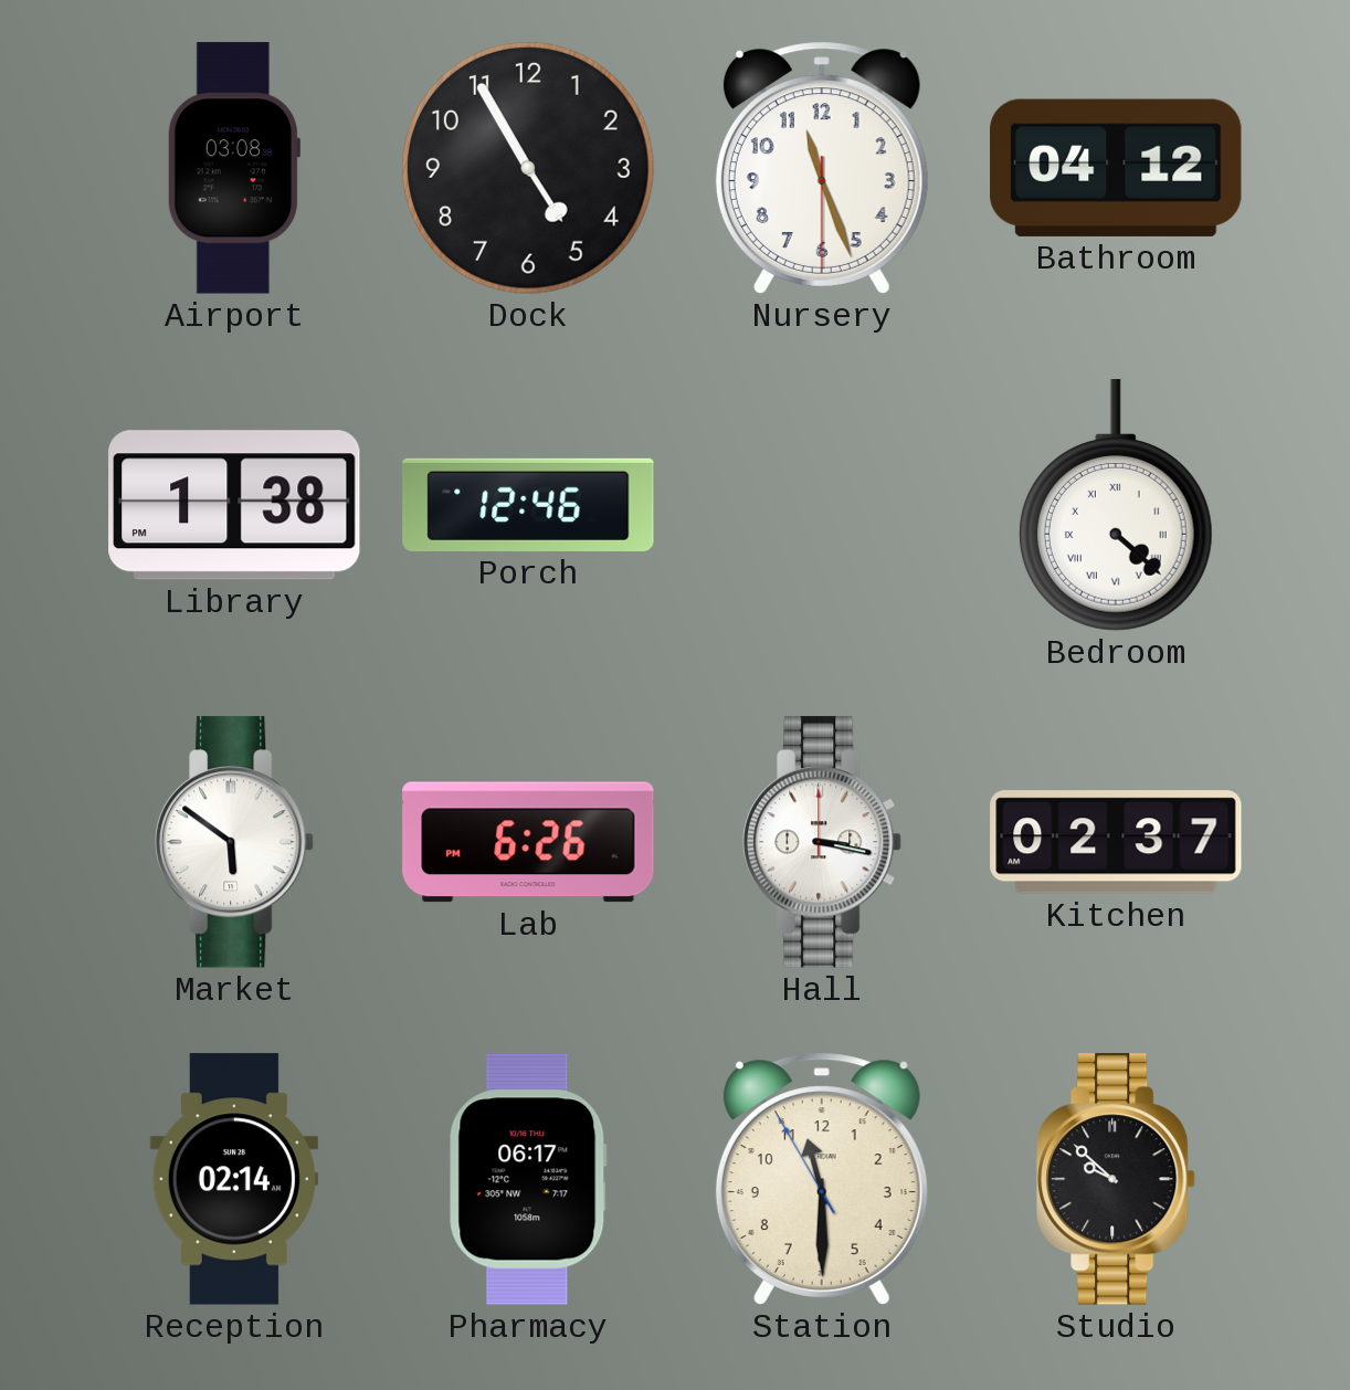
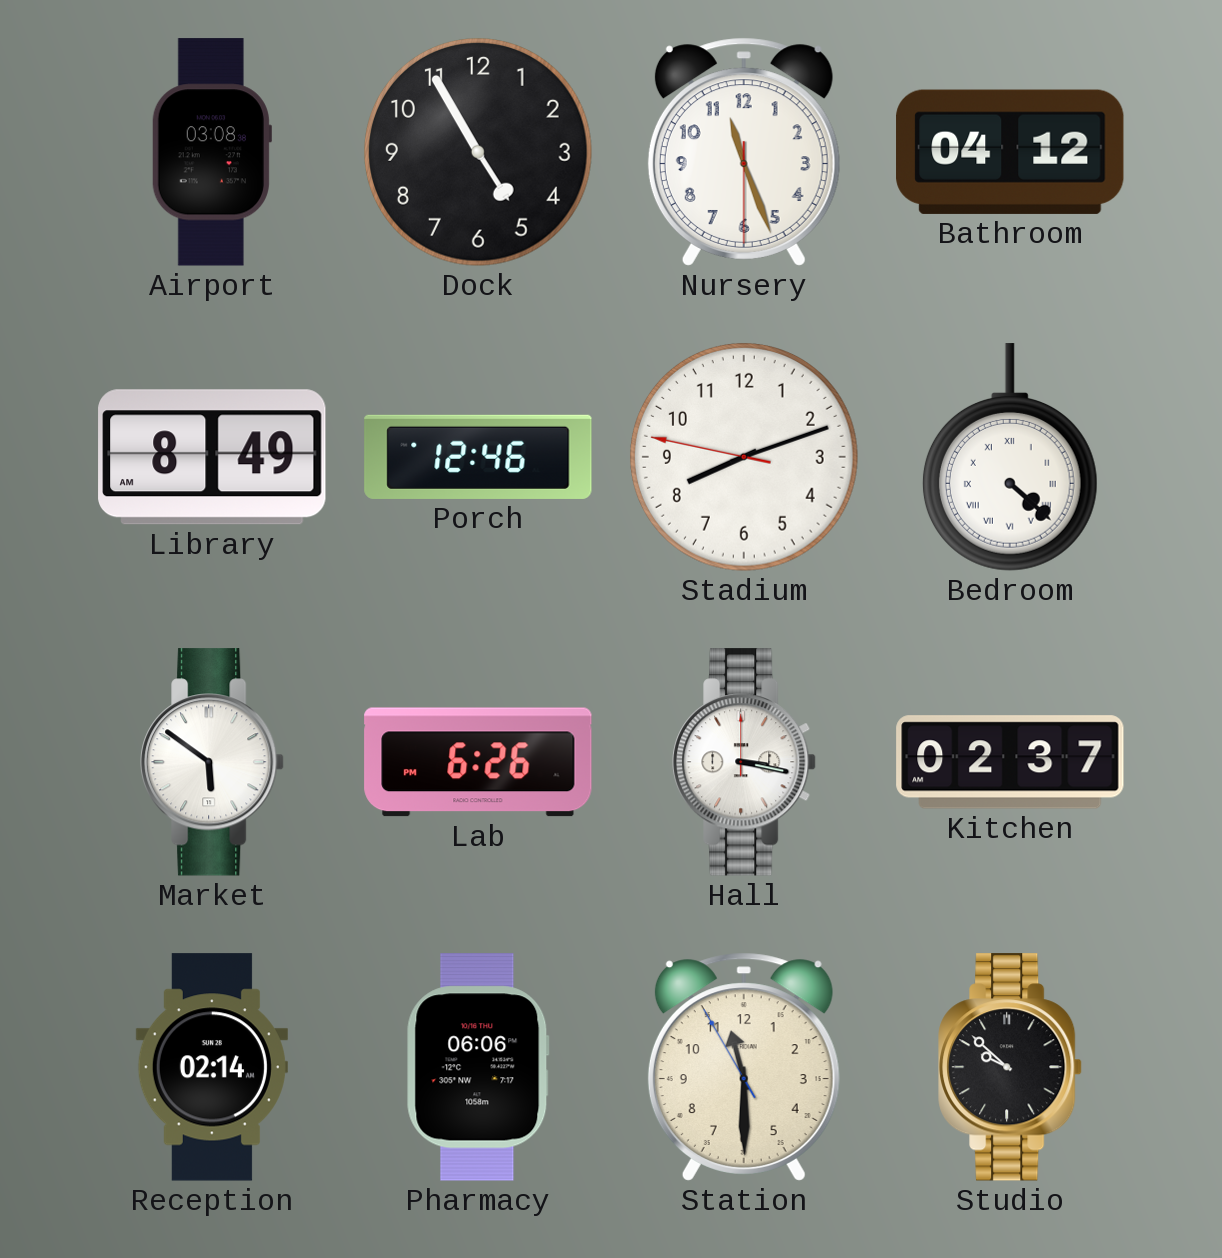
Library: 1:38 -> 8:49
Stadium: none -> 8:11
Pharmacy: 06:17 -> 06:06
